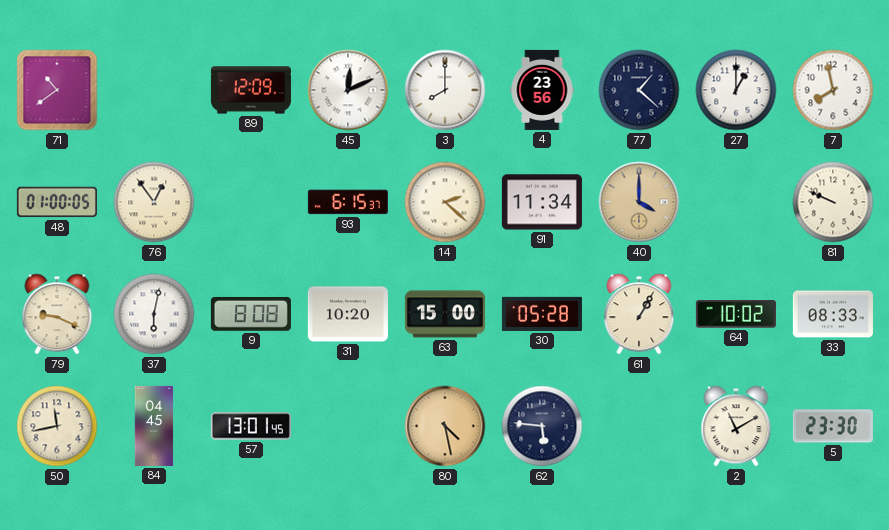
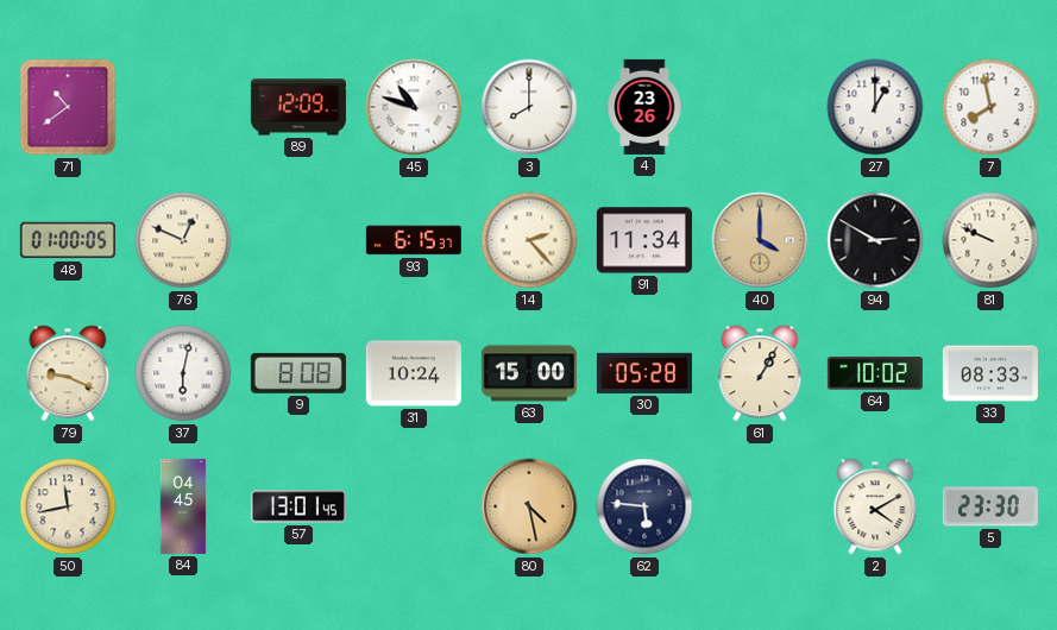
45: 12:11 -> 10:48
4: 23:56 -> 23:26
77: 1:22 -> none
76: 12:54 -> 12:49
14: 2:22 -> 2:23
94: none -> 2:50
31: 10:20 -> 10:24
2: 11:10 -> 4:10
